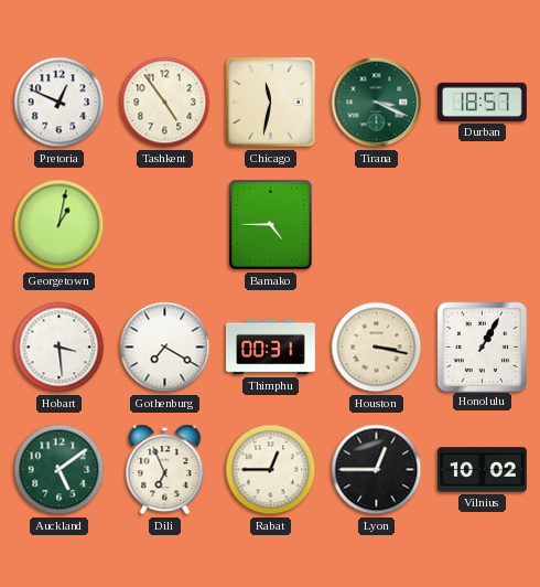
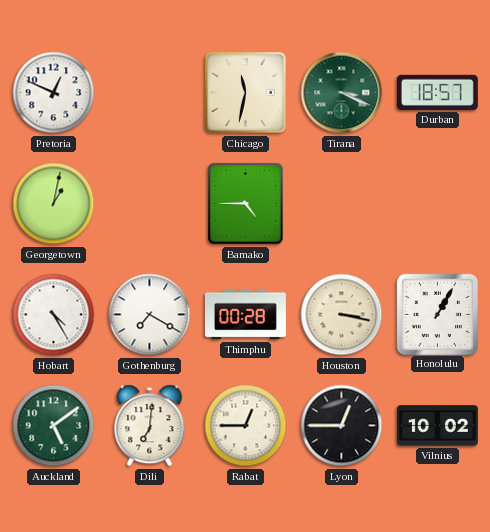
Tashkent: 4:54 -> none
Hobart: 3:29 -> 4:25
Thimphu: 00:31 -> 00:28
Dili: 6:56 -> 7:01
